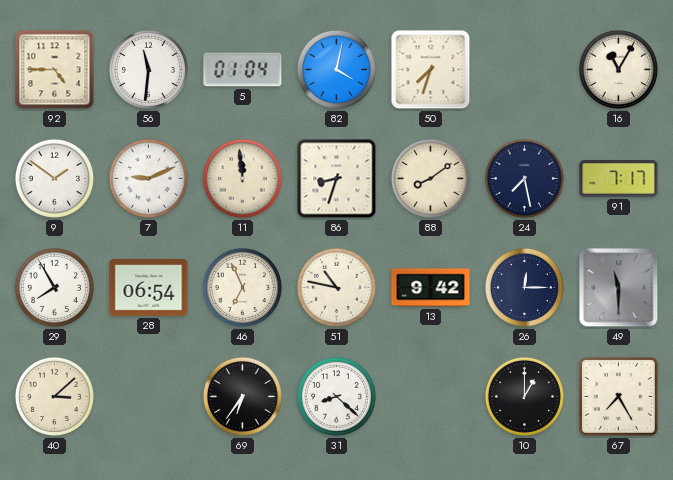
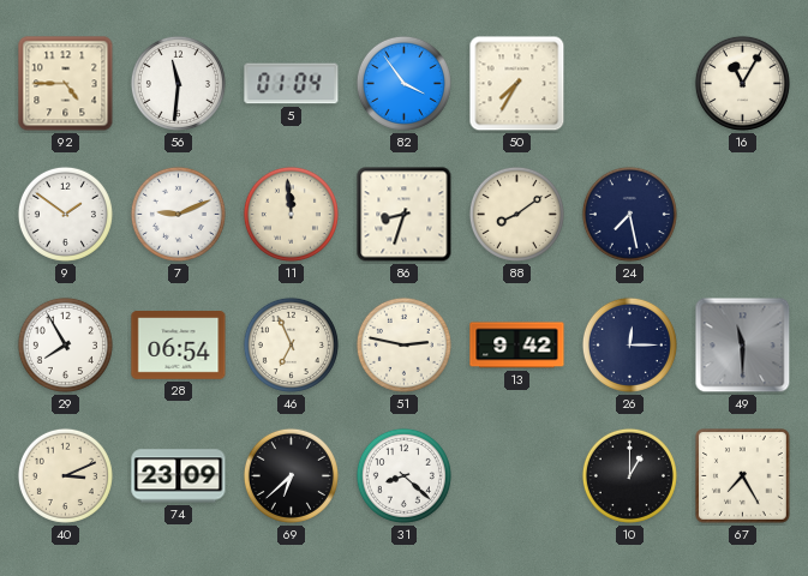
82: 4:02 -> 3:54
50: 7:33 -> 7:35
91: 7:17 -> none
51: 10:47 -> 2:47
40: 3:08 -> 3:11
74: none -> 23:09
69: 6:36 -> 6:38
